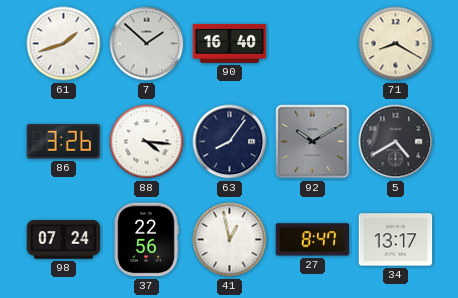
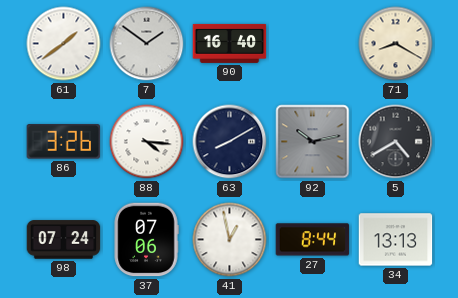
61: 1:42 -> 1:39
7: 1:52 -> 1:51
63: 8:06 -> 8:10
92: 10:10 -> 10:13
37: 22:56 -> 07:06
27: 8:47 -> 8:44
34: 13:17 -> 13:13
